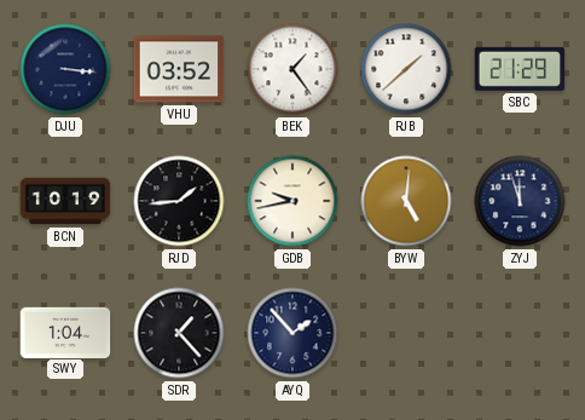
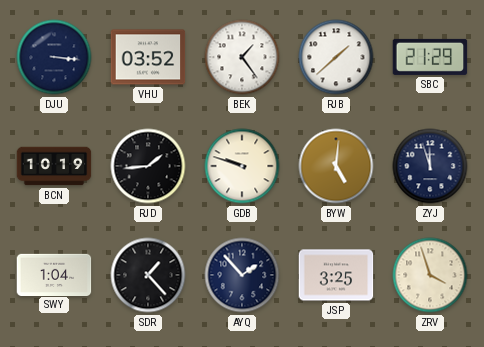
GDB: 9:43 -> 9:48
JSP: none -> 3:25
ZRV: none -> 3:57
